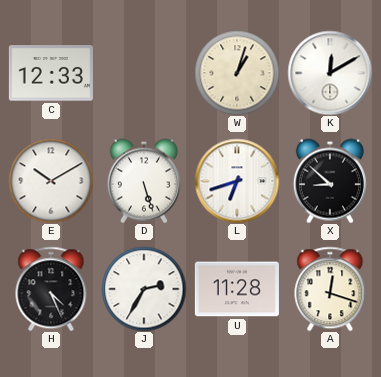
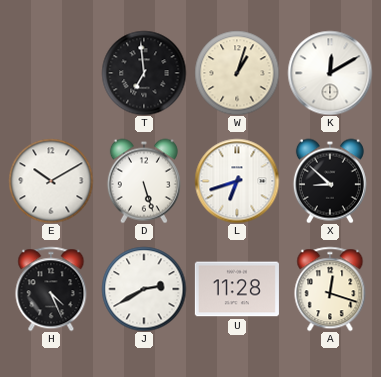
C: 12:33 -> none
T: none -> 6:59
J: 2:35 -> 2:40
